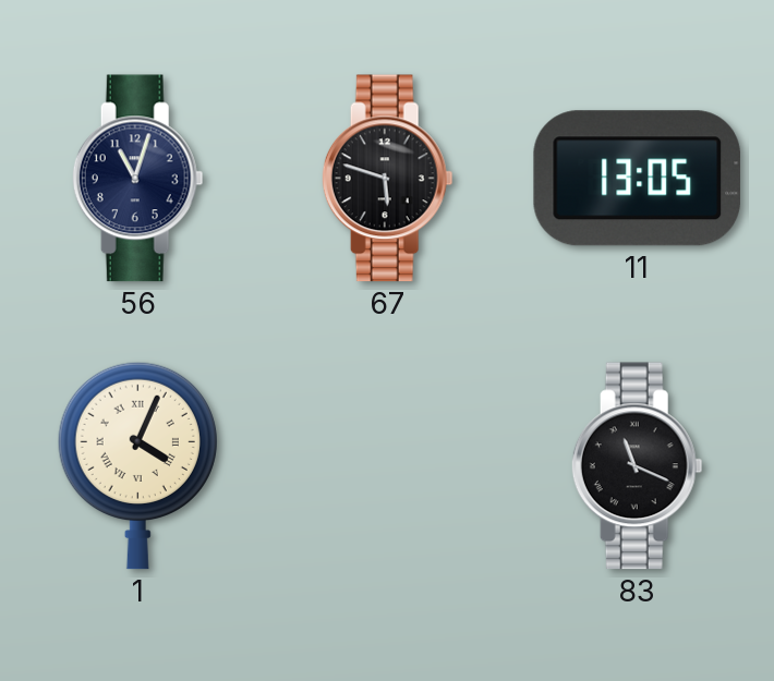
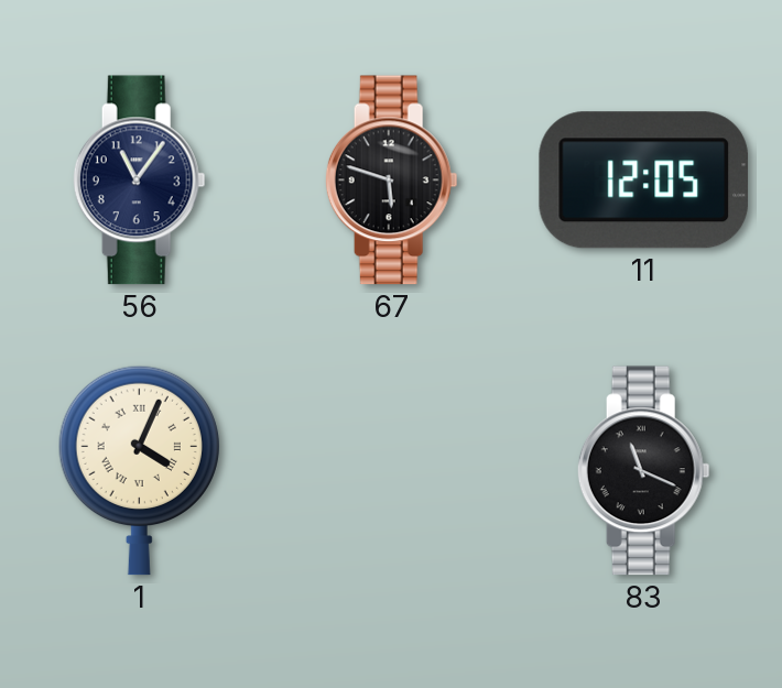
56: 11:03 -> 11:06
11: 13:05 -> 12:05
